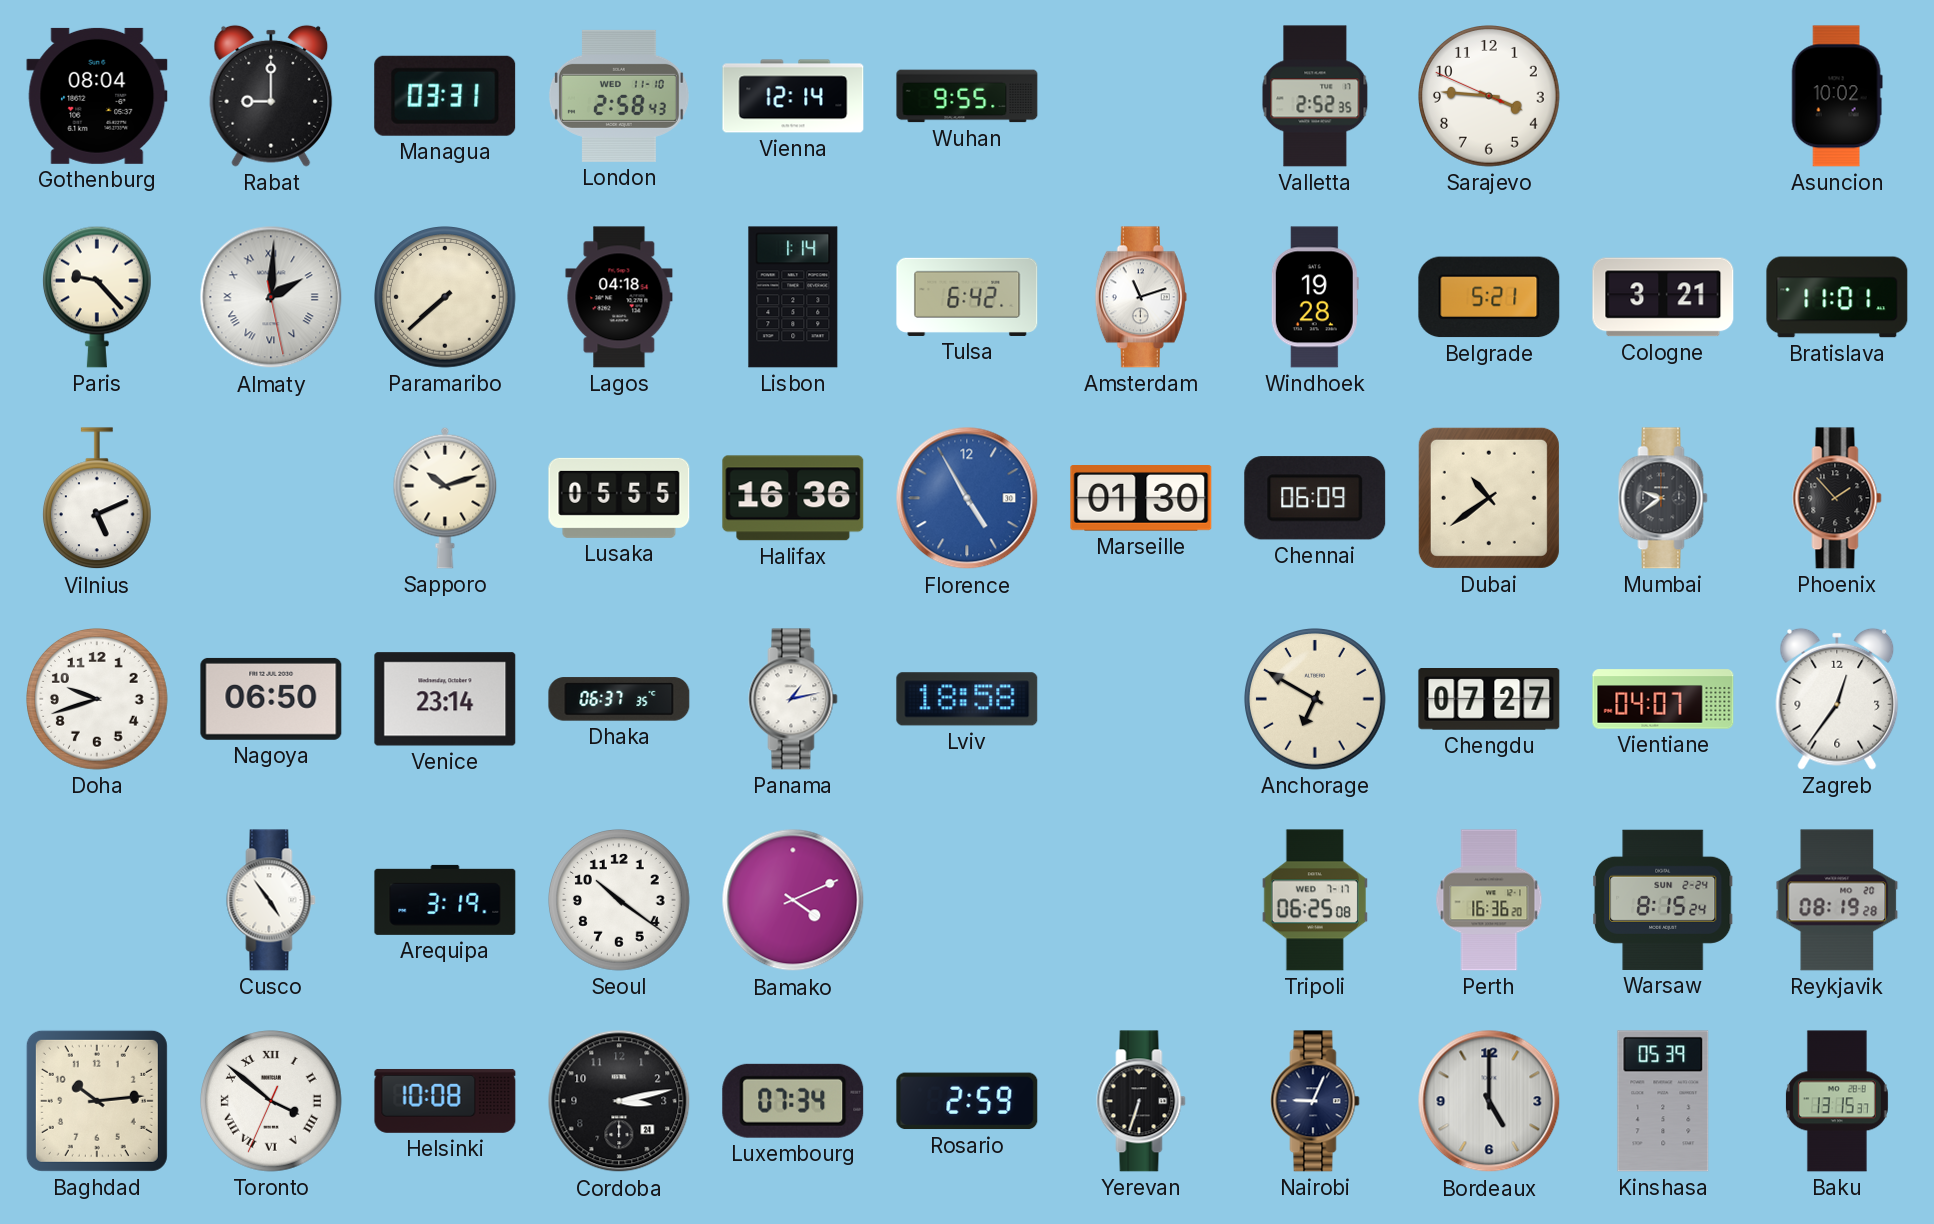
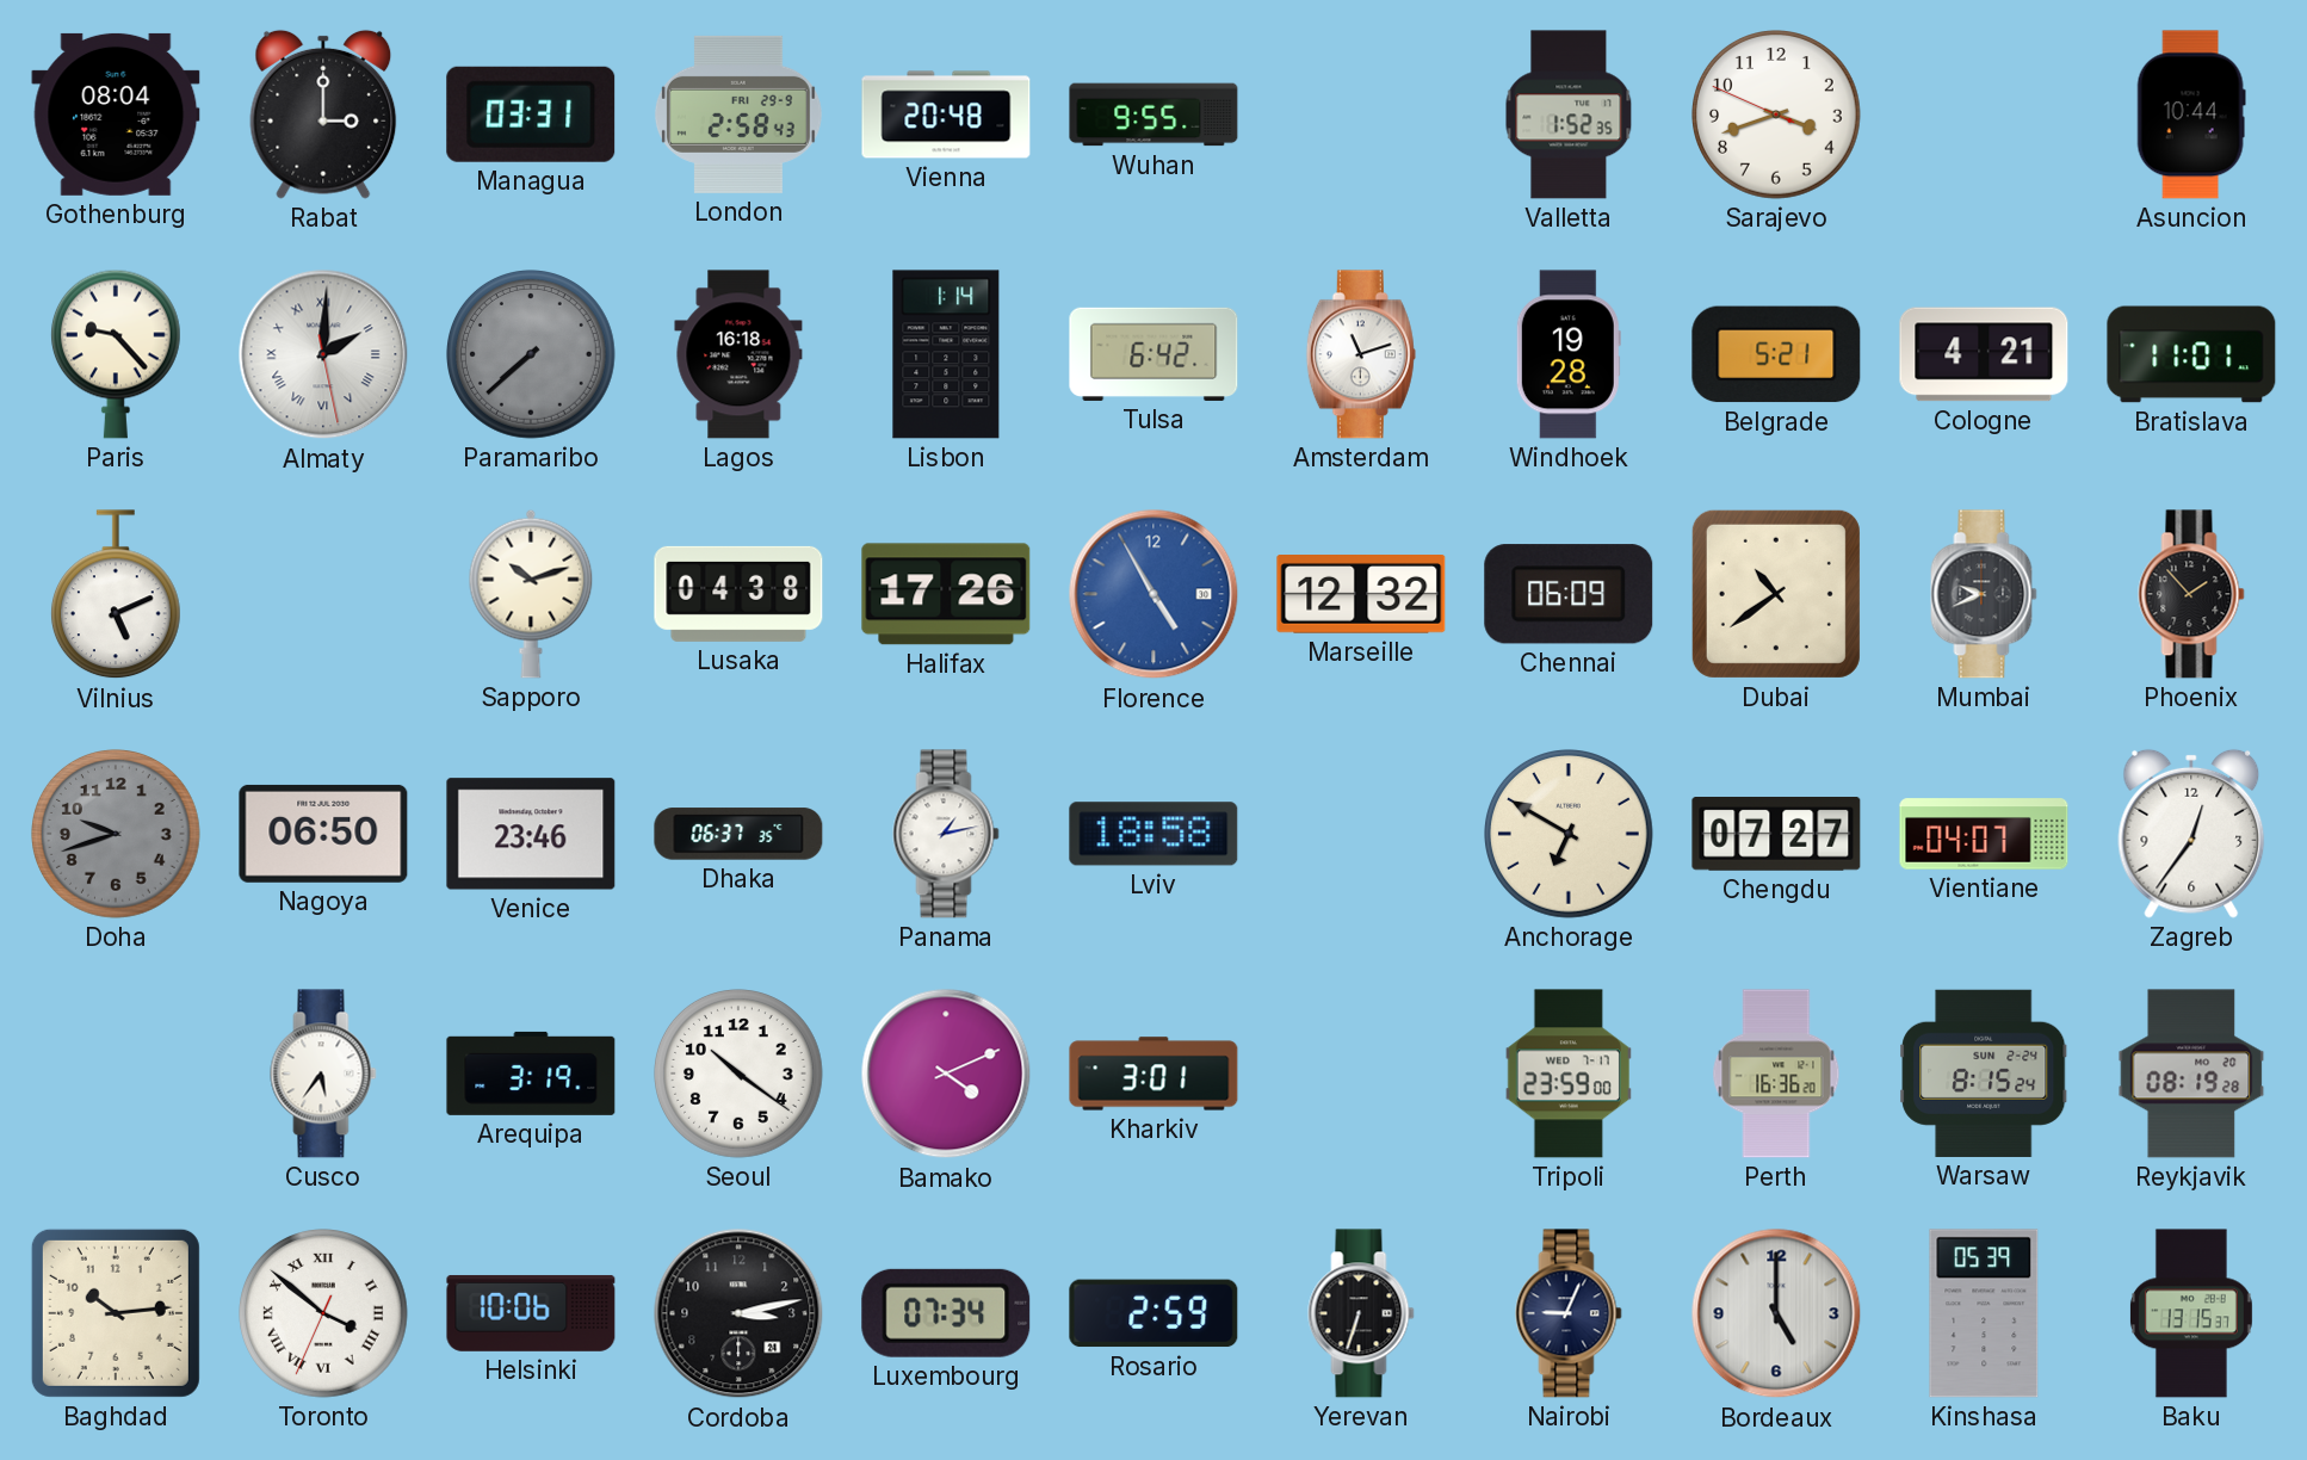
Rabat: 9:00 -> 3:00
London date: WED 11-10 -> FRI 29-9
Vienna: 12:14 -> 20:48
Valletta: 2:52 -> 1:52
Sarajevo: 3:45 -> 3:41
Asuncion: 10:02 -> 10:44
Paramaribo dial: cream -> grey
Lagos: 04:18 -> 16:18
Cologne: 3:21 -> 4:21
Lusaka: 05:55 -> 04:38
Halifax: 16:36 -> 17:26
Marseille: 01:30 -> 12:32
Mumbai: 9:39 -> 9:41
Doha dial: white -> grey
Venice: 23:14 -> 23:46
Cusco: 4:54 -> 5:36
Kharkiv: none -> 3:01
Tripoli: 06:25 -> 23:59
Helsinki: 10:08 -> 10:06
